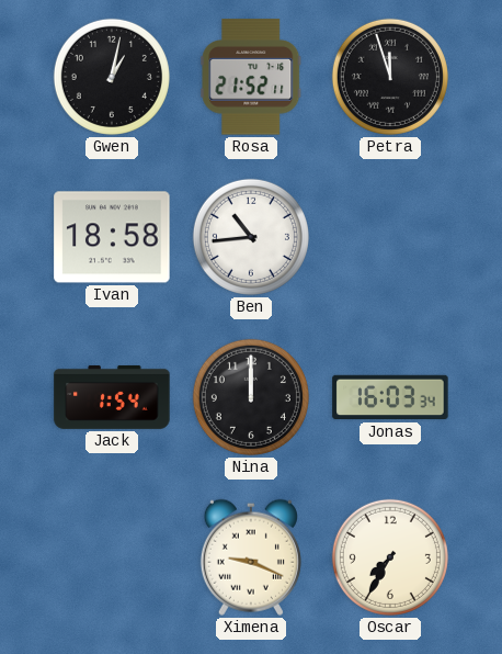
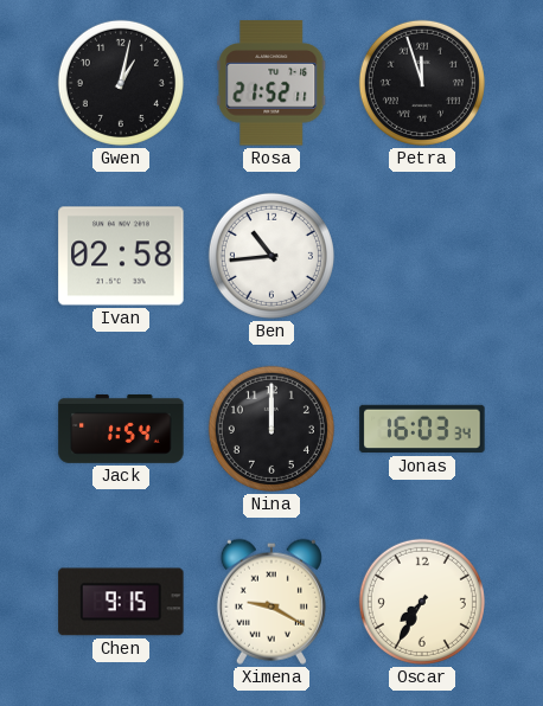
Ivan: 18:58 -> 02:58
Chen: none -> 9:15
Ximena: 9:19 -> 9:20
